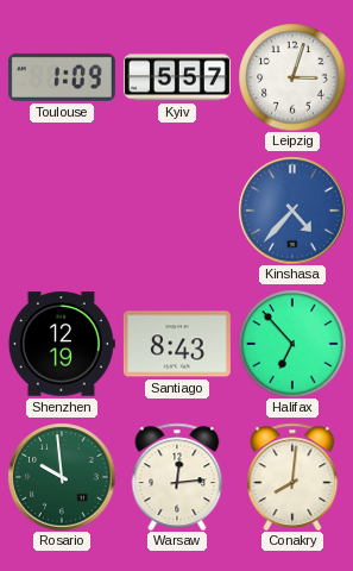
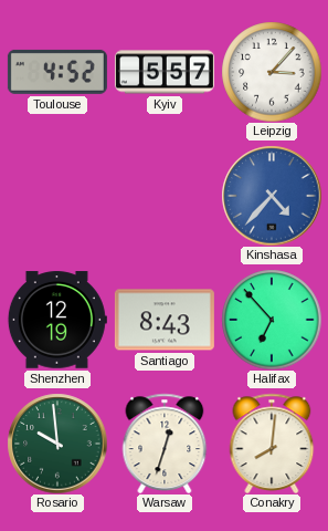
Toulouse: 1:09 -> 4:52
Leipzig: 3:03 -> 3:07
Warsaw: 12:14 -> 12:33
